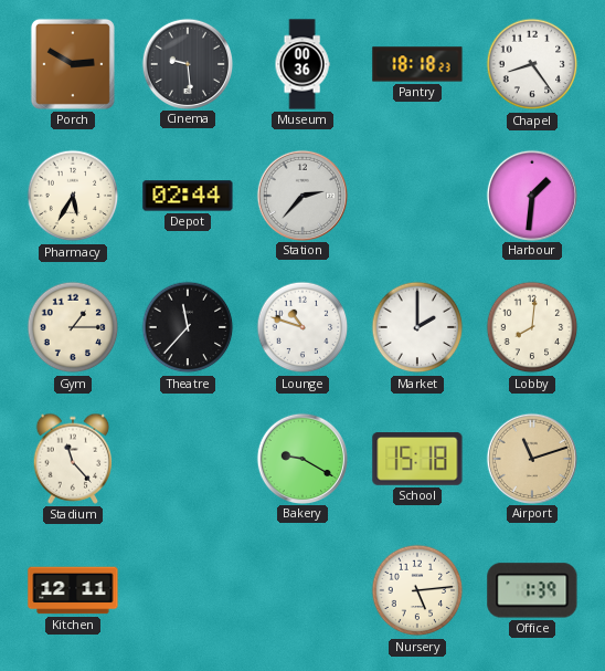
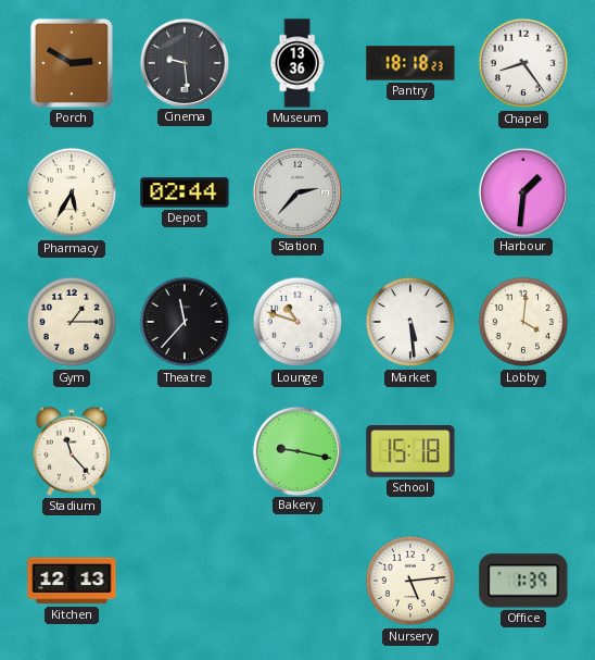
Museum: 00:36 -> 13:36
Market: 2:00 -> 5:29
Lobby: 8:01 -> 4:01
Bakery: 9:20 -> 9:17
Airport: 11:12 -> none
Kitchen: 12:11 -> 12:13
